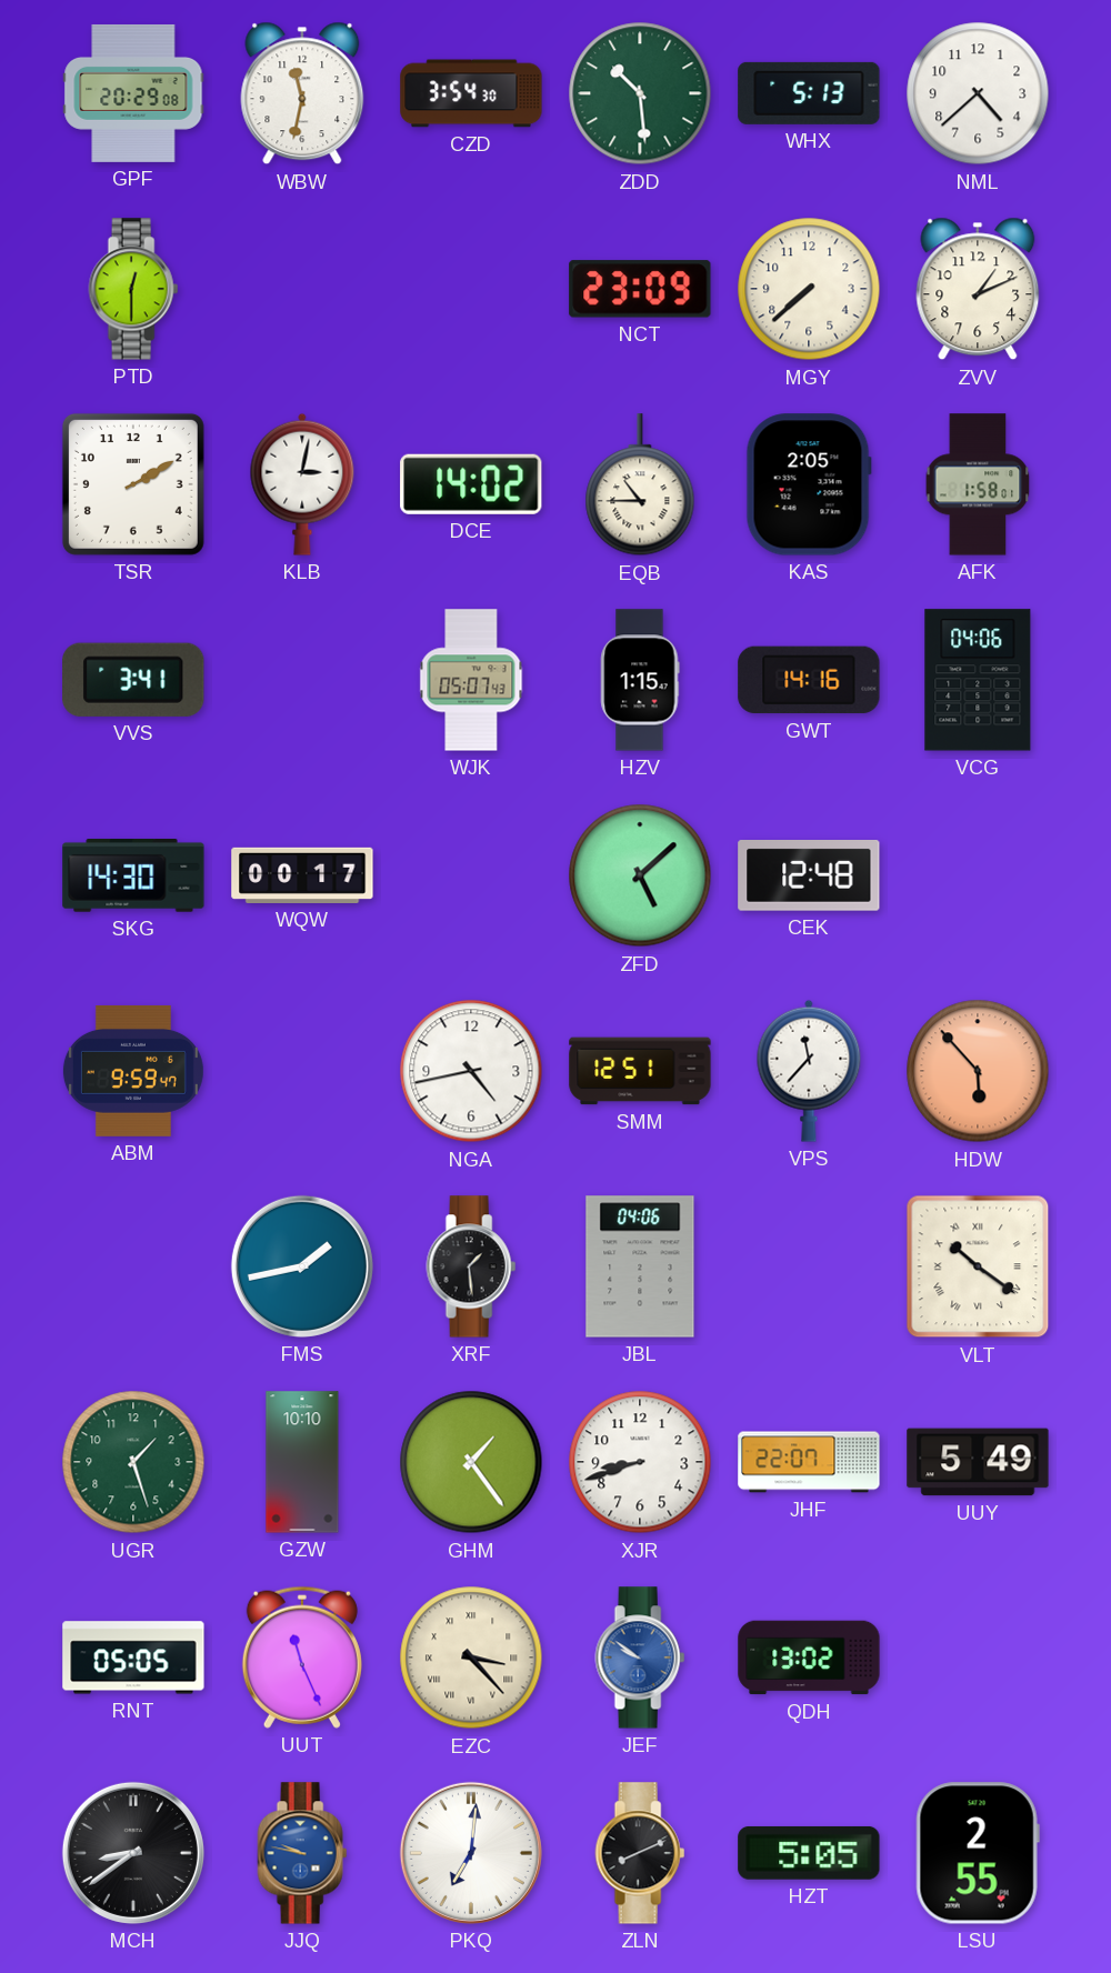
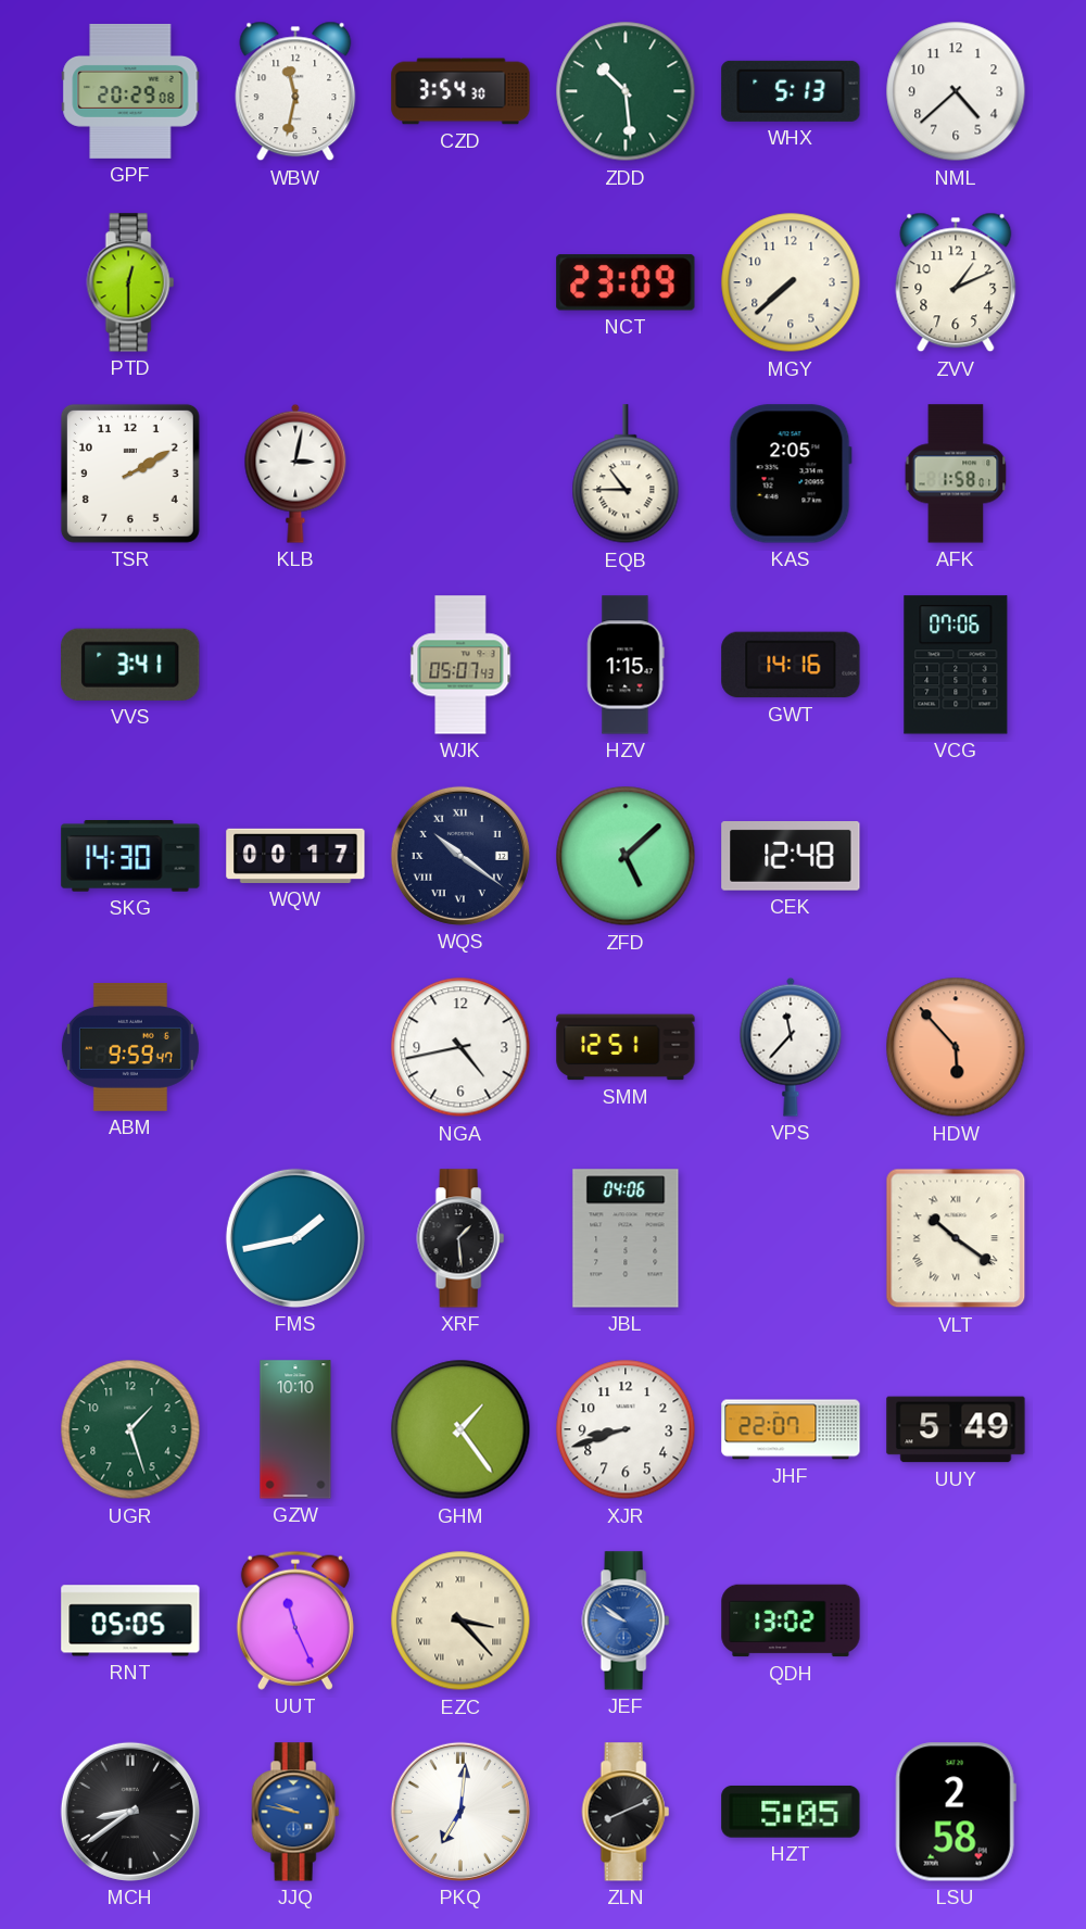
DCE: 14:02 -> none
VCG: 04:06 -> 07:06
WQS: none -> 10:21
LSU: 2:55 -> 2:58
